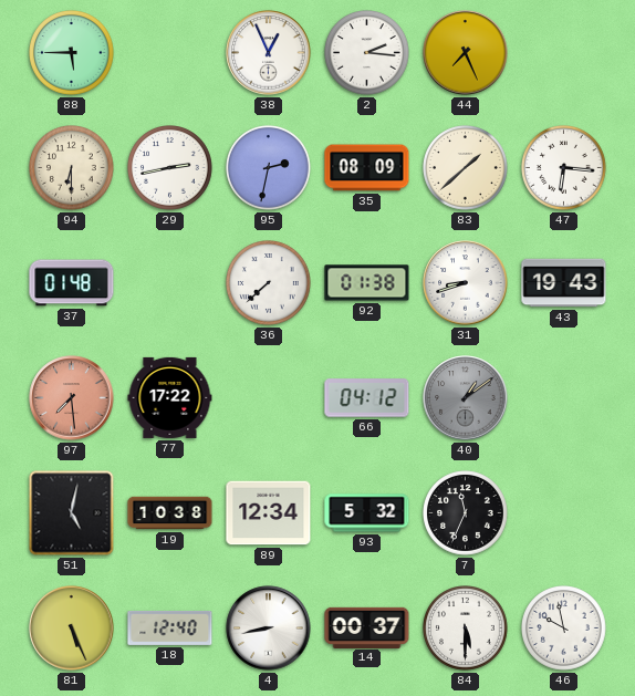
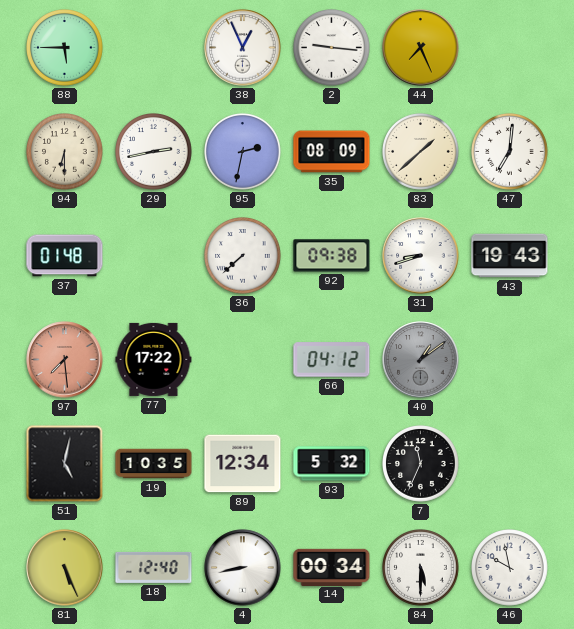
2: 2:16 -> 9:16
47: 6:16 -> 7:01
92: 01:38 -> 09:38
19: 10:38 -> 10:35
14: 00:37 -> 00:34
